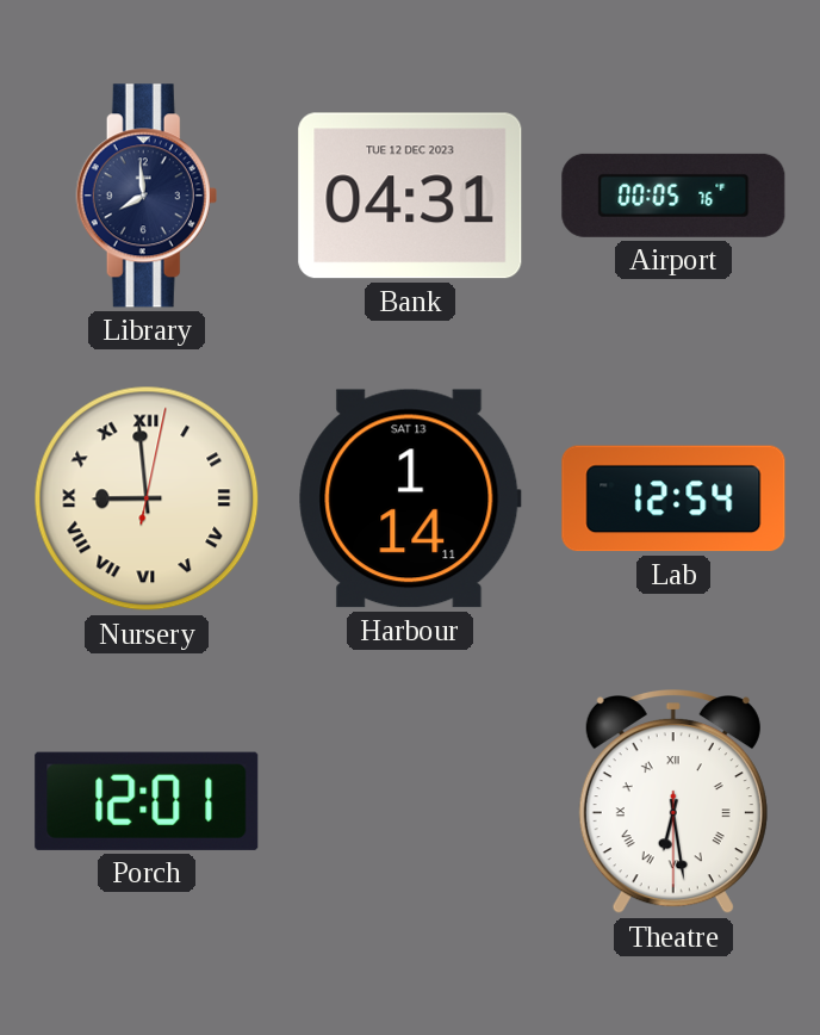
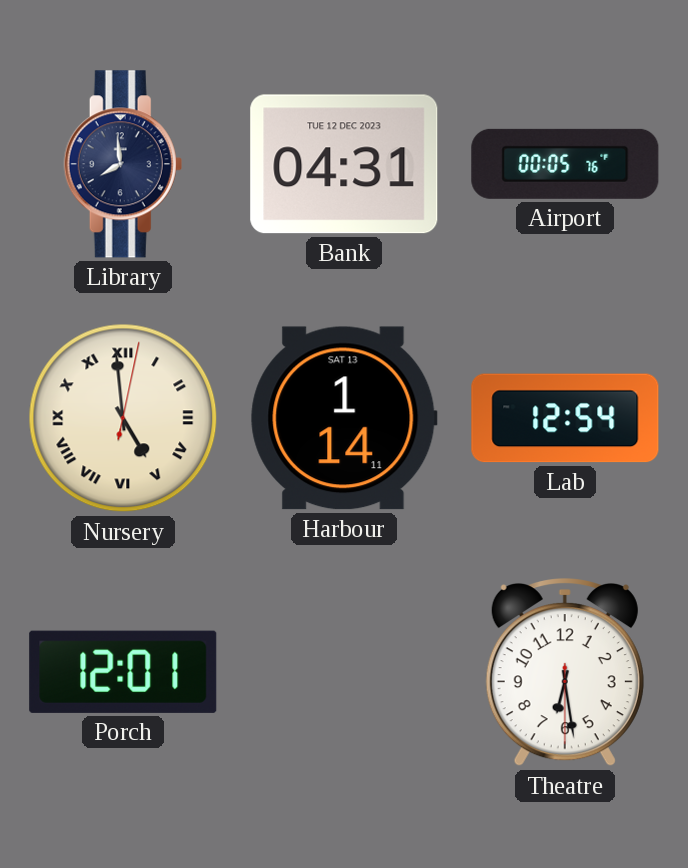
Nursery: 8:59 -> 4:59
Theatre numerals: Roman -> Arabic
